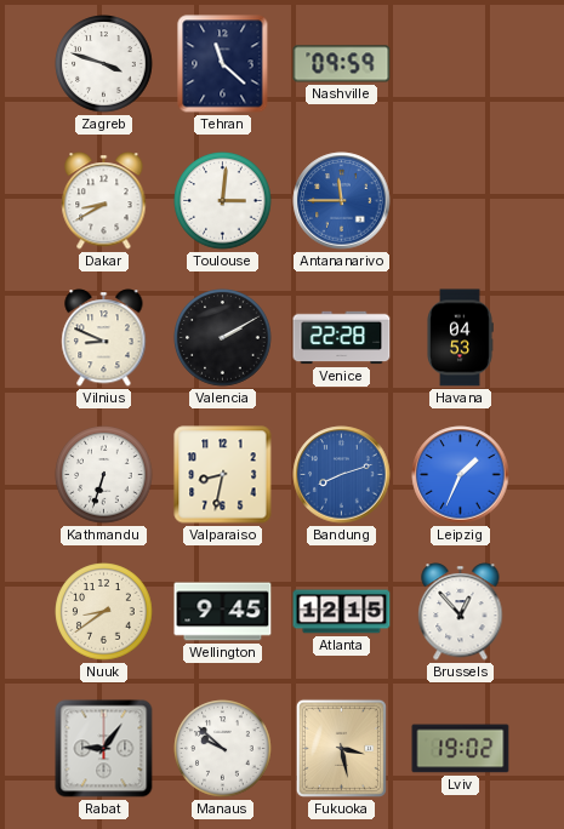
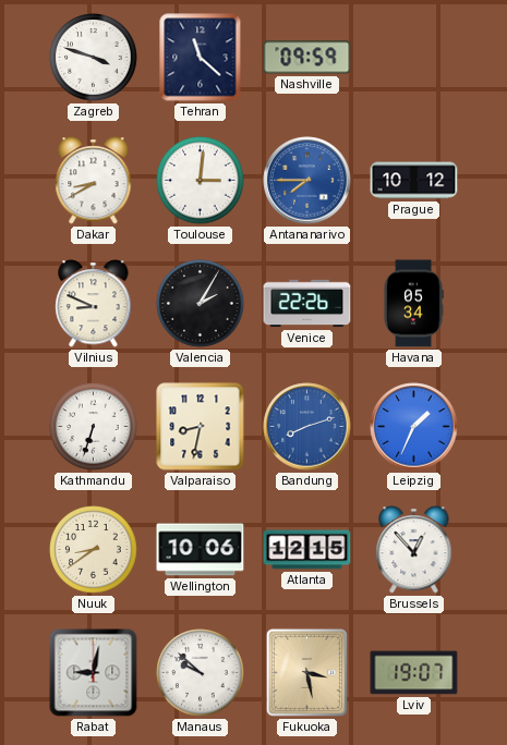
Antananarivo: 11:45 -> 7:45
Prague: none -> 10:12
Valencia: 2:10 -> 2:05
Venice: 22:28 -> 22:26
Havana: 04:53 -> 05:34
Wellington: 9:45 -> 10:06
Rabat: 9:06 -> 9:02
Lviv: 19:02 -> 19:07
